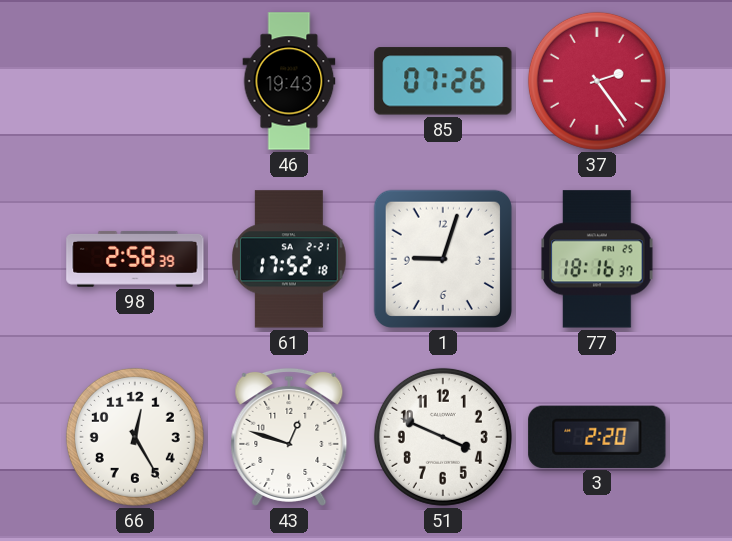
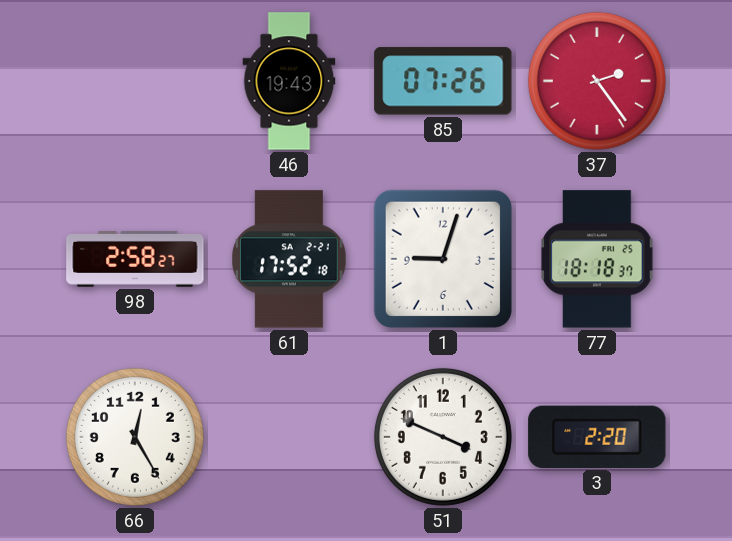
98: 2:58:39 -> 2:58:27
77: 18:16 -> 18:18
43: 12:48 -> none
